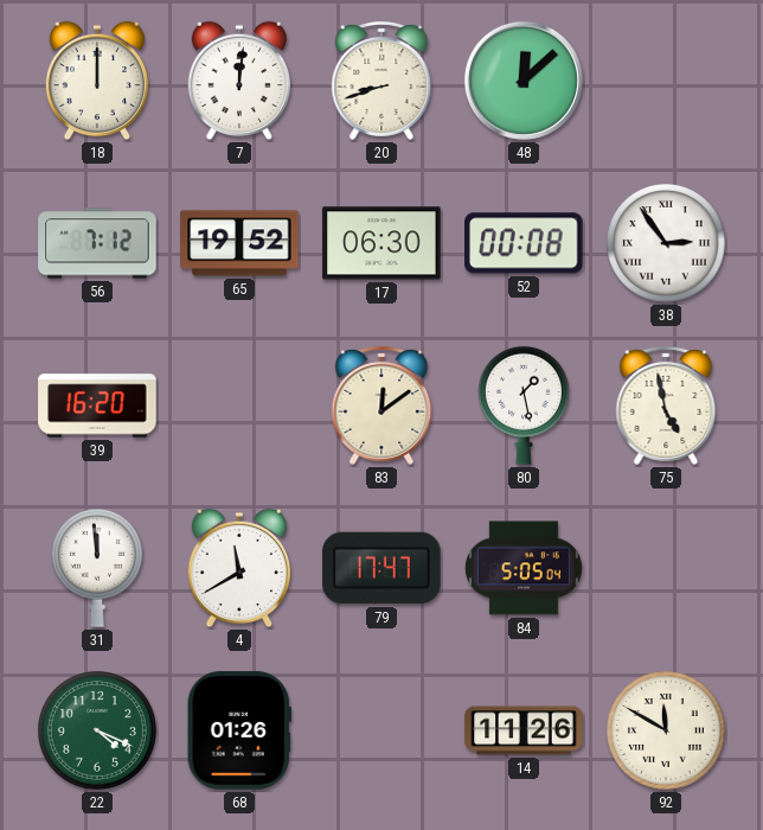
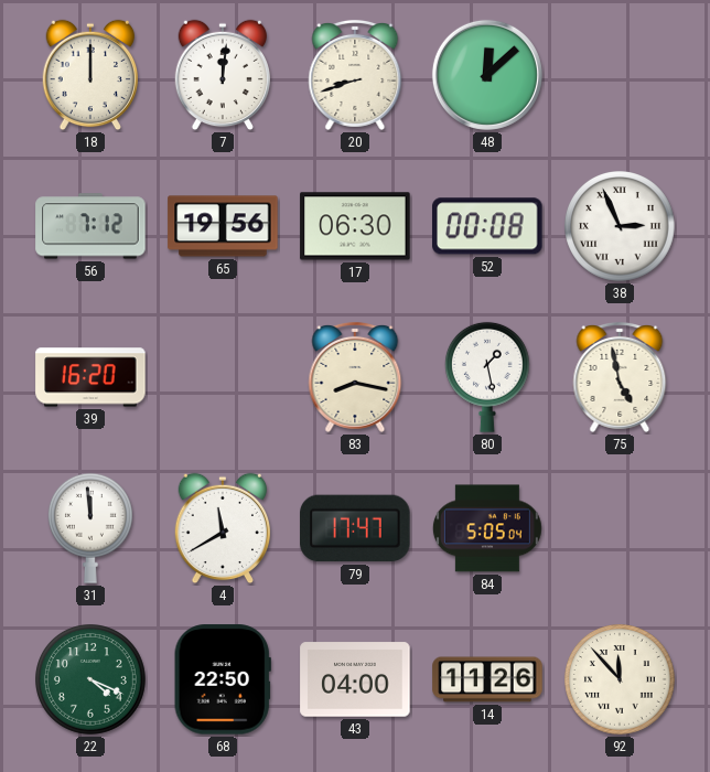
65: 19:52 -> 19:56
38: 2:54 -> 2:56
83: 12:09 -> 8:17
68: 01:26 -> 22:50
43: none -> 04:00
92: 11:50 -> 11:53
